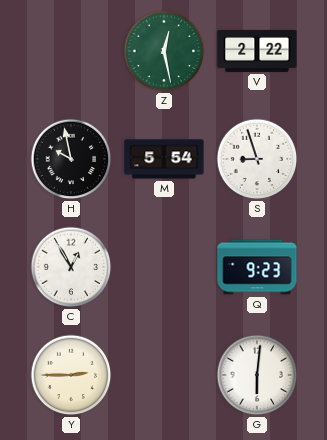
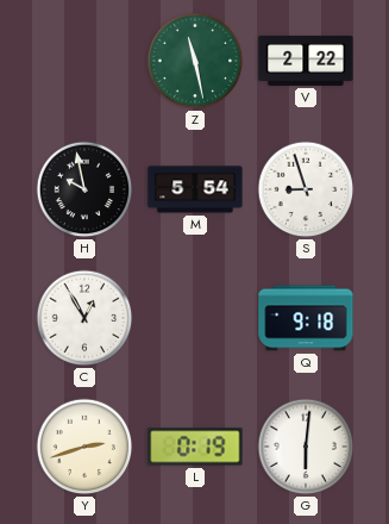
Z: 12:28 -> 11:28
Q: 9:23 -> 9:18
Y: 2:45 -> 2:42
L: none -> 0:19
